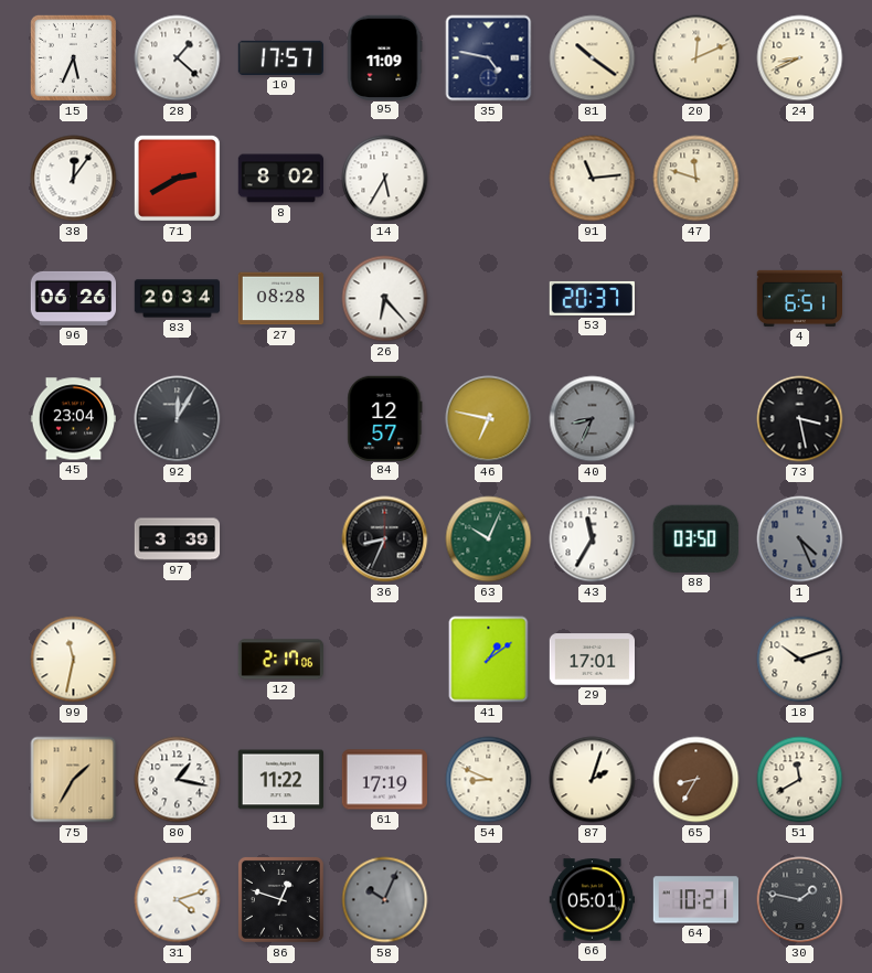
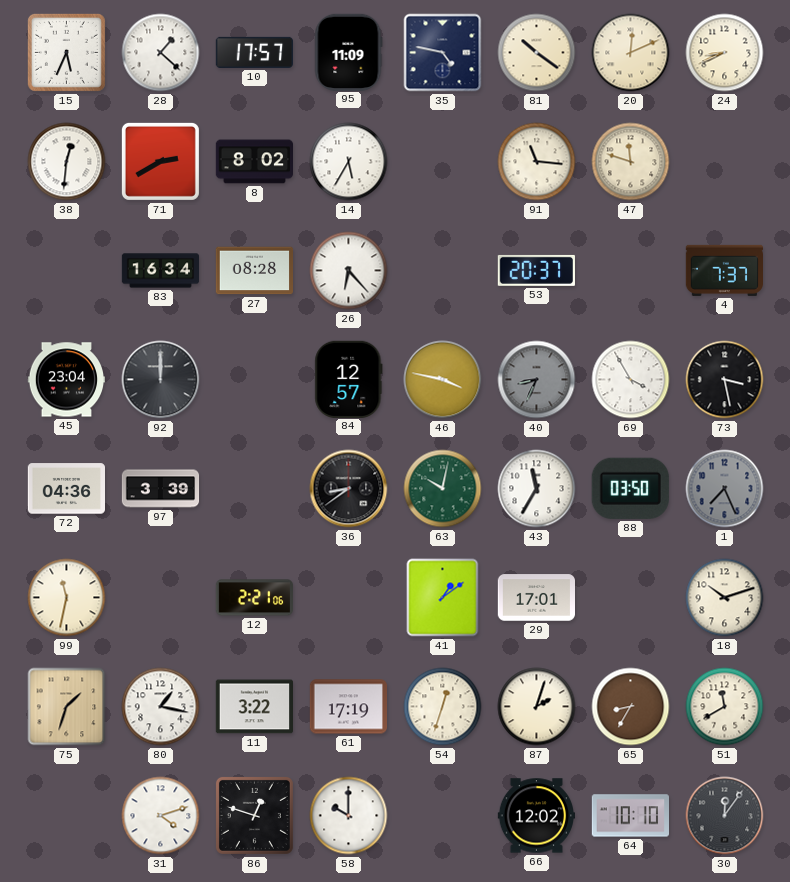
38: 12:06 -> 12:31
91: 11:14 -> 11:16
96: 06:26 -> none
83: 20:34 -> 16:34
4: 6:51 -> 7:37
92: 12:05 -> 12:00
46: 6:47 -> 3:47
69: none -> 3:55
72: none -> 04:36
36: 8:34 -> 8:39
63: 10:04 -> 10:02
1: 4:26 -> 7:26
12: 2:17 -> 2:21
75: 1:35 -> 1:33
11: 11:22 -> 3:22
54: 8:49 -> 12:33
58: 10:04 -> 10:00
58 dial: grey -> white
66: 05:01 -> 12:02
64: 10:21 -> 10:10
30: 1:47 -> 12:06
